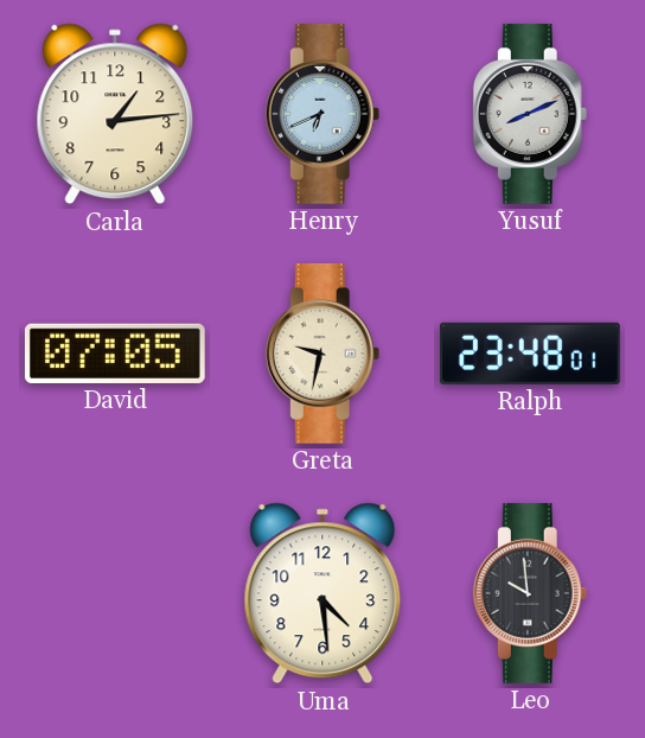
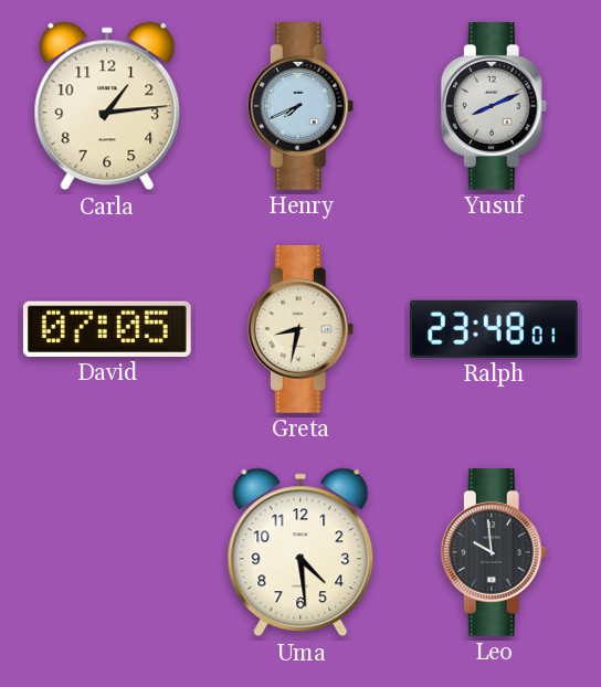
Henry: 6:41 -> 7:41
Greta: 9:32 -> 8:32
